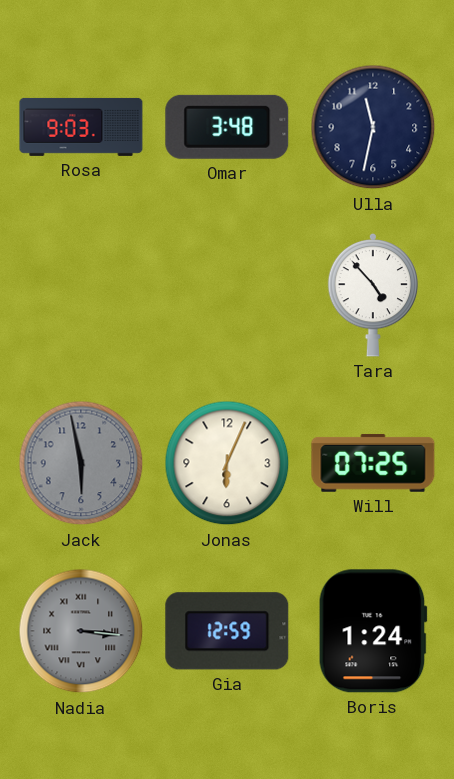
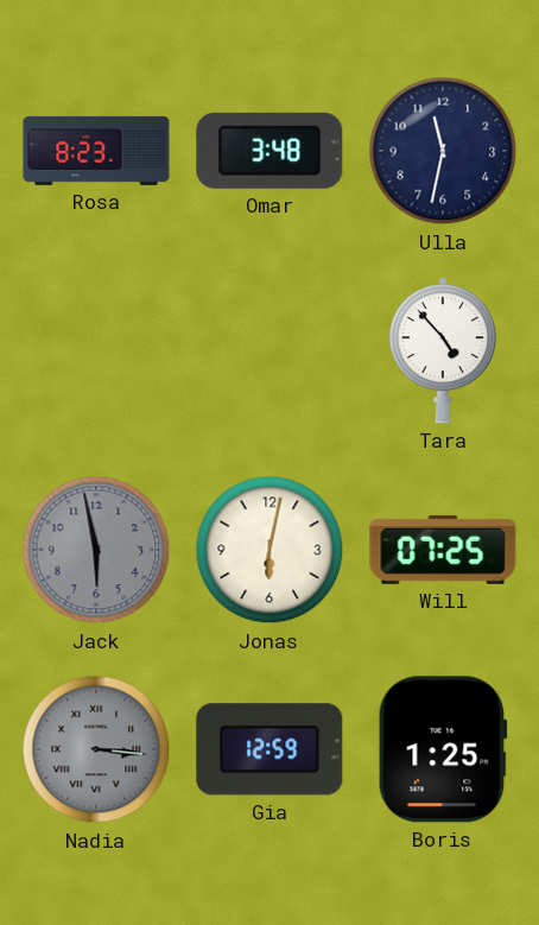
Rosa: 9:03 -> 8:23
Jonas: 6:04 -> 6:02
Boris: 1:24 -> 1:25
